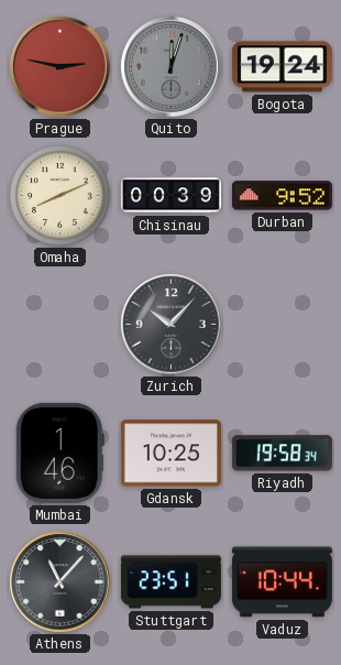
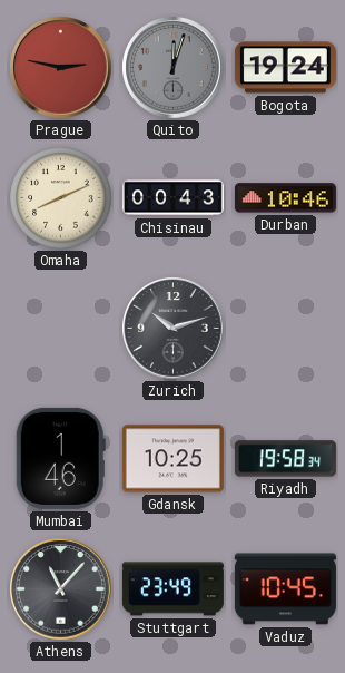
Chisinau: 00:39 -> 00:43
Durban: 9:52 -> 10:46
Zurich: 10:07 -> 10:12
Stuttgart: 23:51 -> 23:49
Vaduz: 10:44 -> 10:45
